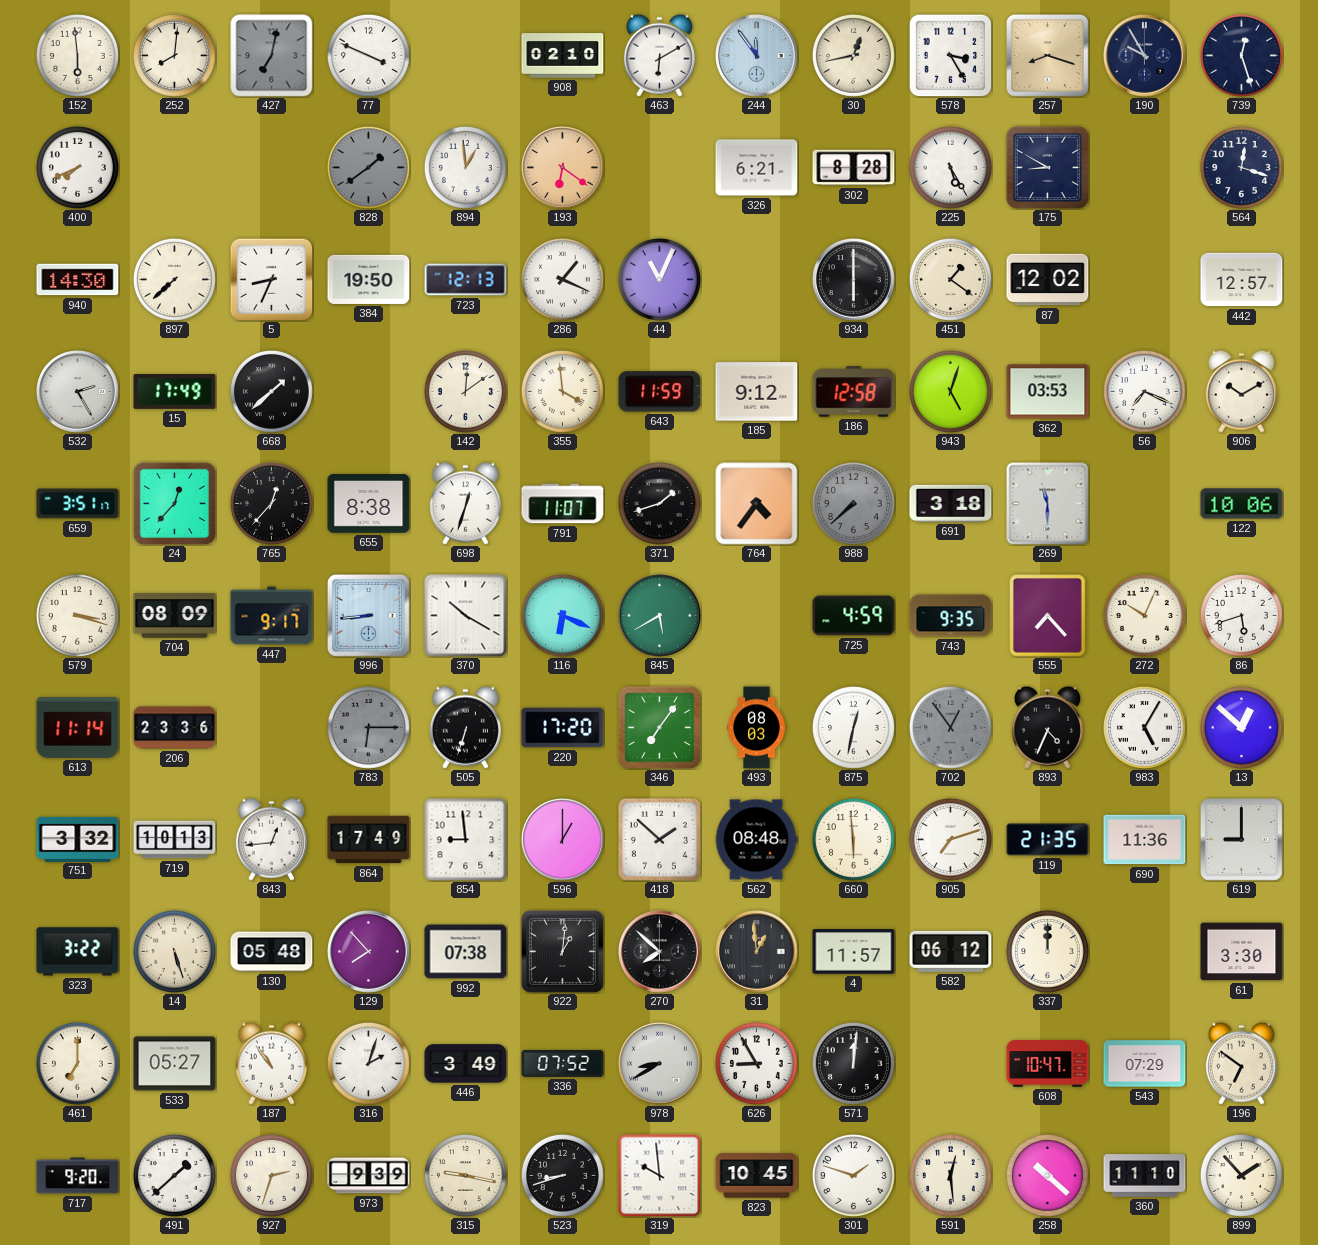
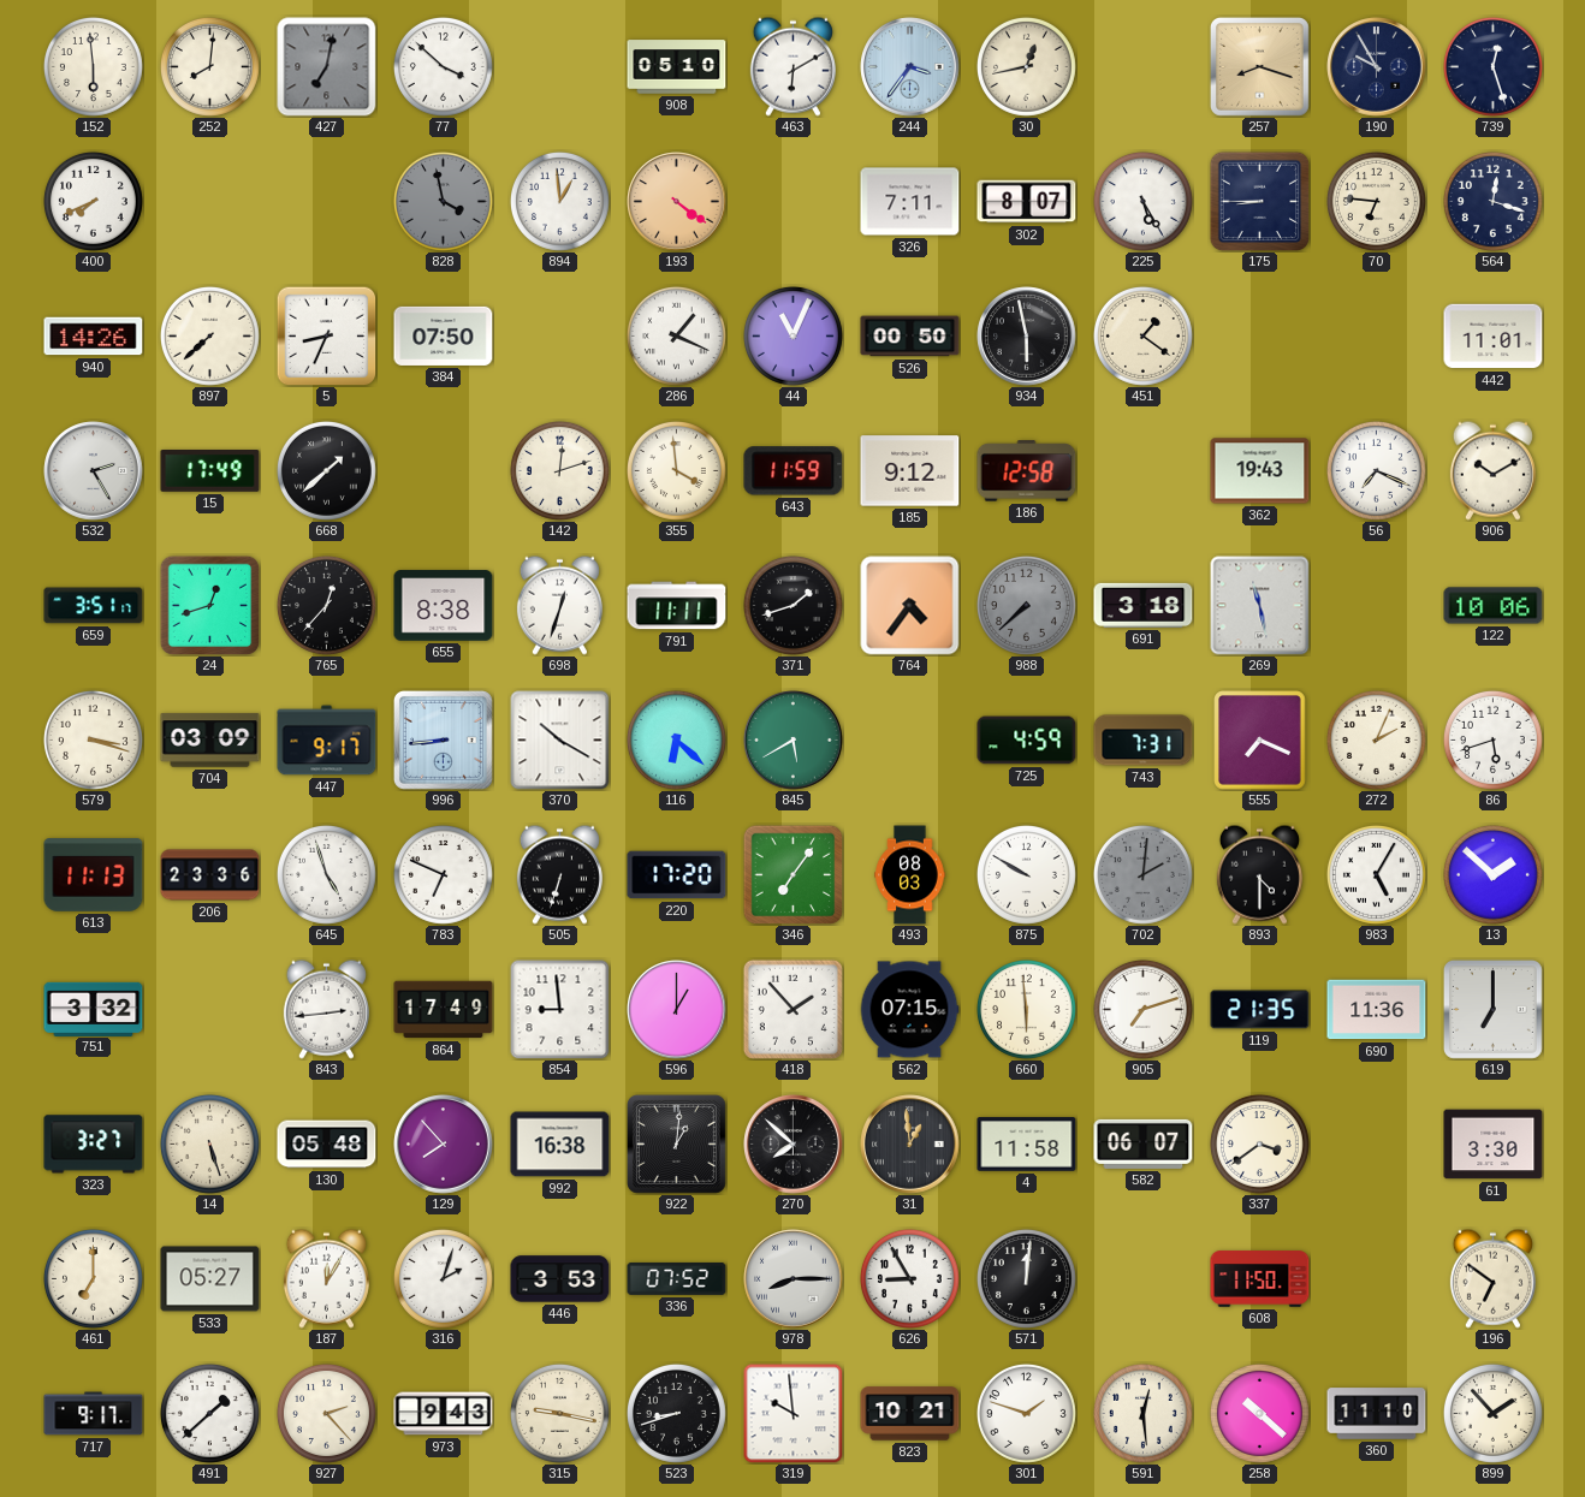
77: 3:49 -> 3:52
908: 02:10 -> 05:10
244: 11:54 -> 3:36
578: 3:25 -> none
828: 1:39 -> 3:58
193: 6:21 -> 4:21
326: 6:21 -> 7:11
302: 8:28 -> 8:07
175: 8:50 -> 8:45
70: none -> 6:46
940: 14:30 -> 14:26
384: 19:50 -> 07:50
723: 12:13 -> none
526: none -> 00:50
934: 6:00 -> 5:58
87: 12:02 -> none
442: 12:57 -> 11:01
142: 12:09 -> 12:12
943: 5:03 -> none
362: 03:53 -> 19:43
24: 12:37 -> 12:42
791: 11:07 -> 11:11
269: 11:30 -> 11:28
704: 08:09 -> 03:09
116: 6:19 -> 6:22
743: 9:35 -> 7:31
555: 7:23 -> 7:19
272: 10:04 -> 2:04
613: 11:14 -> 11:13
645: none -> 4:57
783: 6:15 -> 6:49
783 dial: grey -> white
875: 12:32 -> 9:50
702: 12:54 -> 2:01
893: 4:34 -> 4:30
13: 12:52 -> 1:52
719: 10:13 -> none
843: 12:44 -> 2:44
418: 1:52 -> 1:53
562: 08:48 -> 07:15
619: 9:00 -> 7:00
323: 3:22 -> 3:27
992: 07:38 -> 16:38
4: 11:57 -> 11:58
582: 06:12 -> 06:07
337: 12:00 -> 3:39
187: 10:54 -> 12:05
446: 3:49 -> 3:53
978: 8:40 -> 8:15
608: 10:47 -> 11:50
543: 07:29 -> none
717: 9:20 -> 9:17
927: 2:33 -> 2:23
973: 9:39 -> 9:43
823: 10:45 -> 10:21
